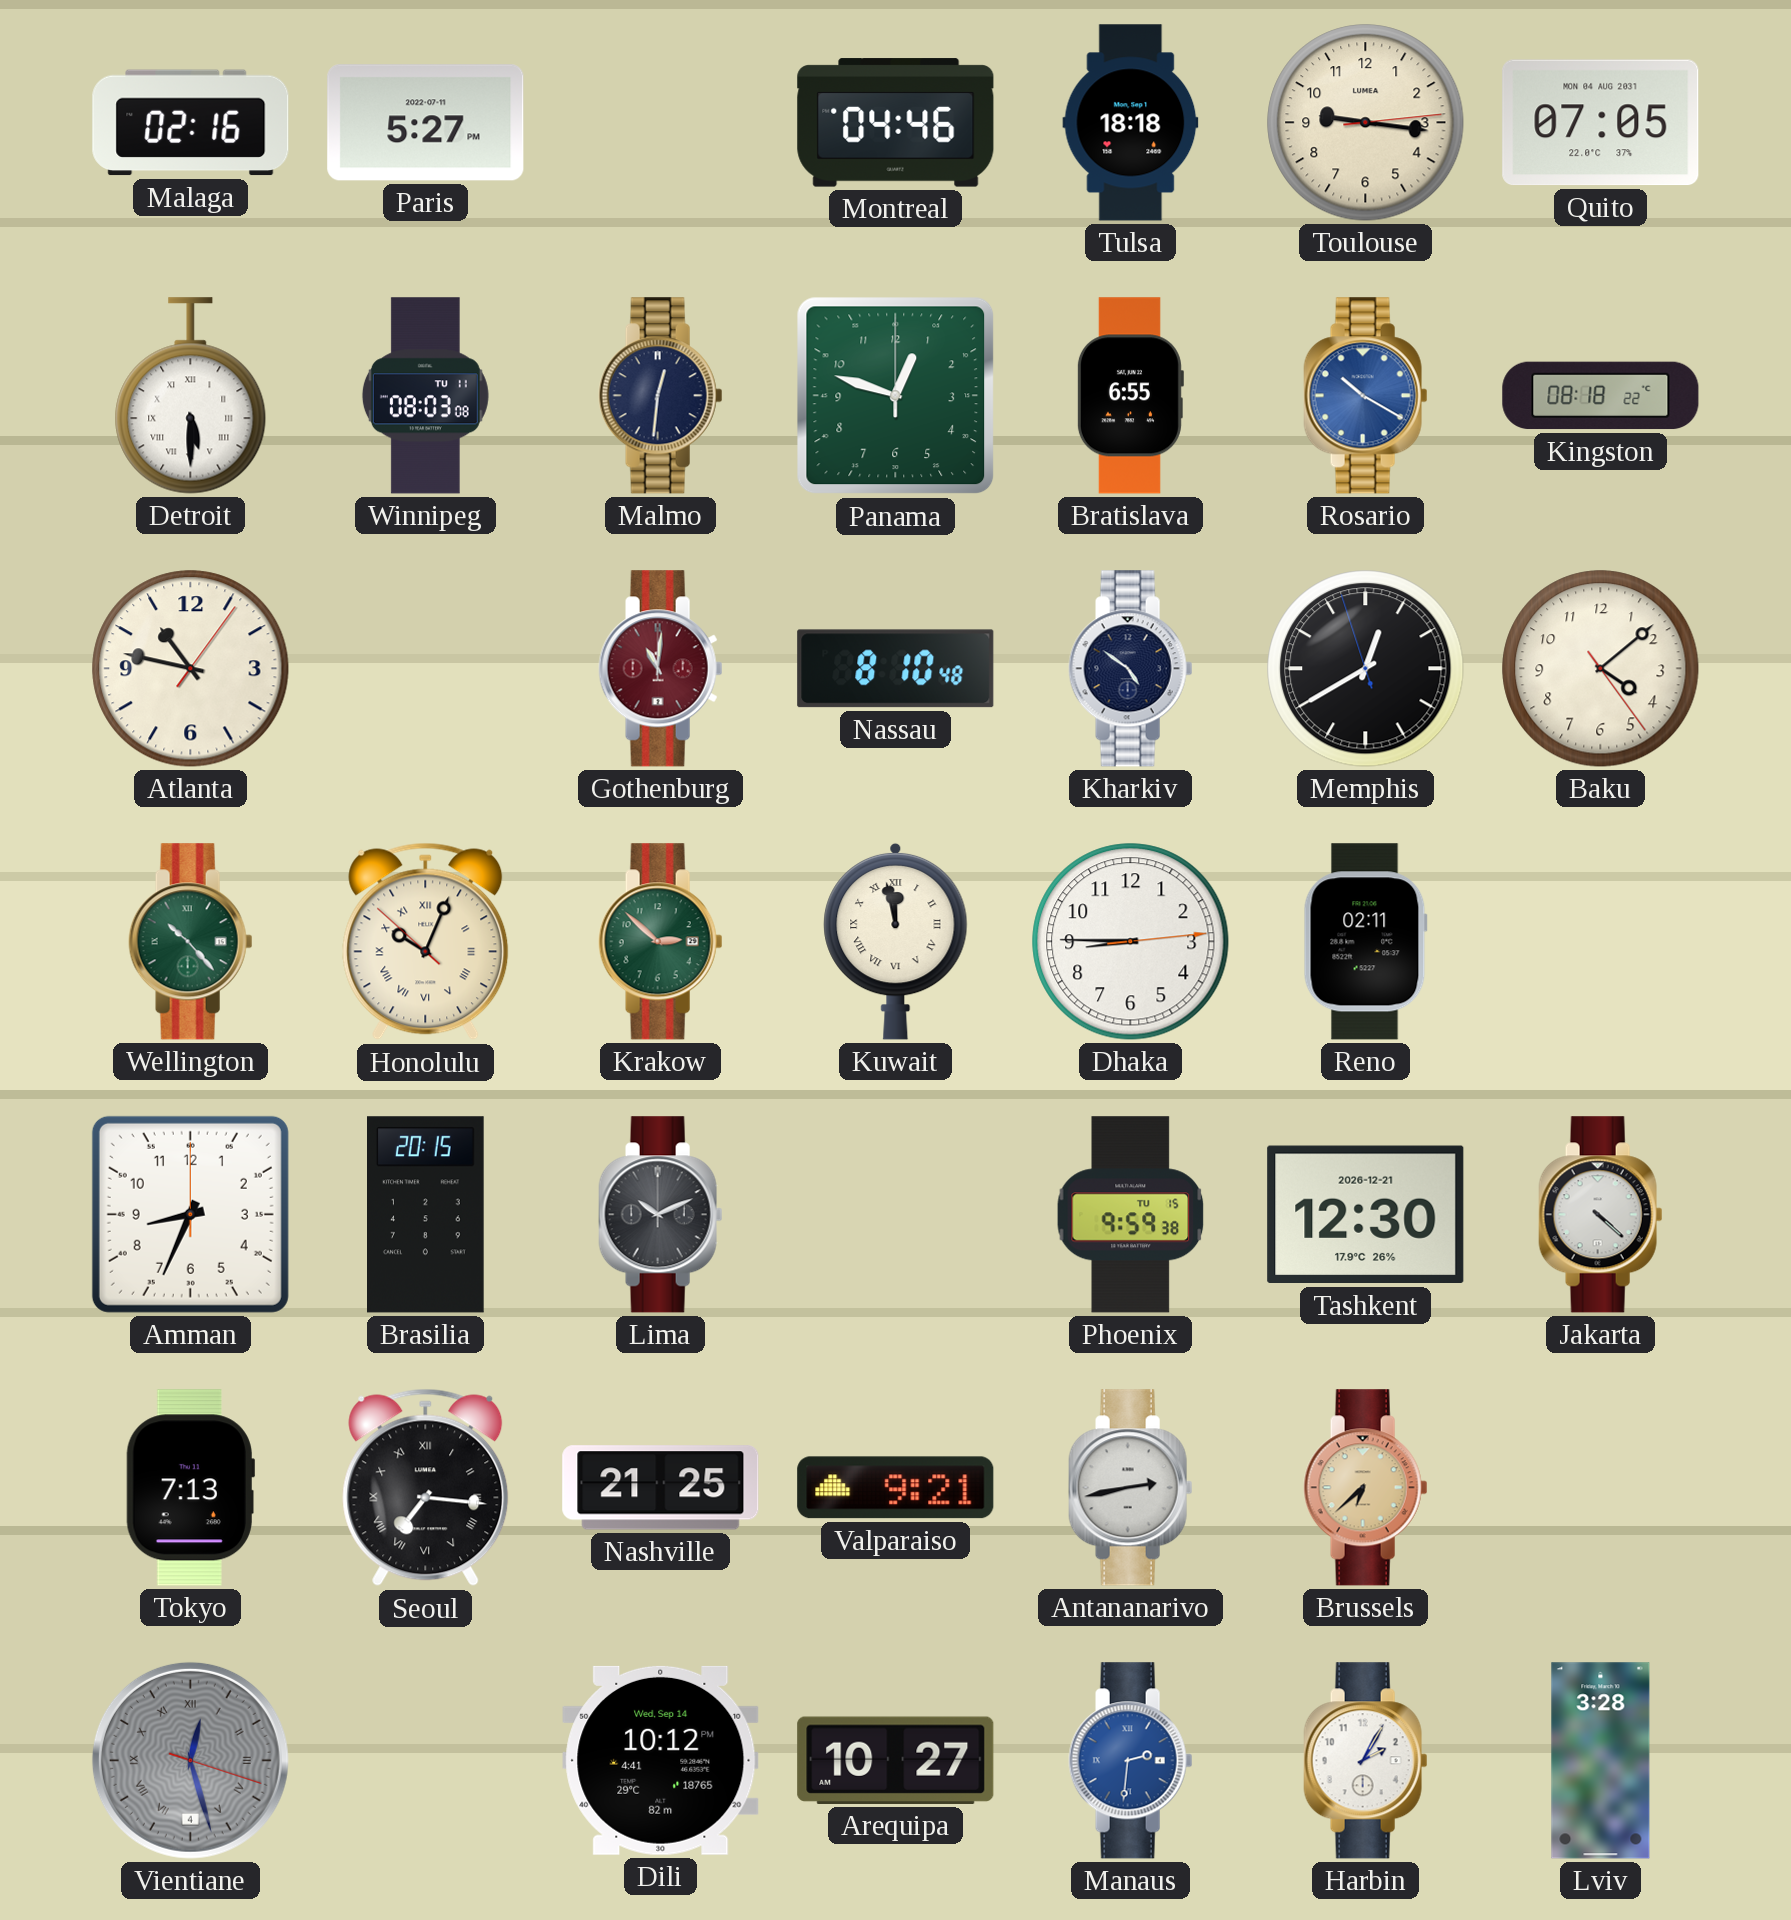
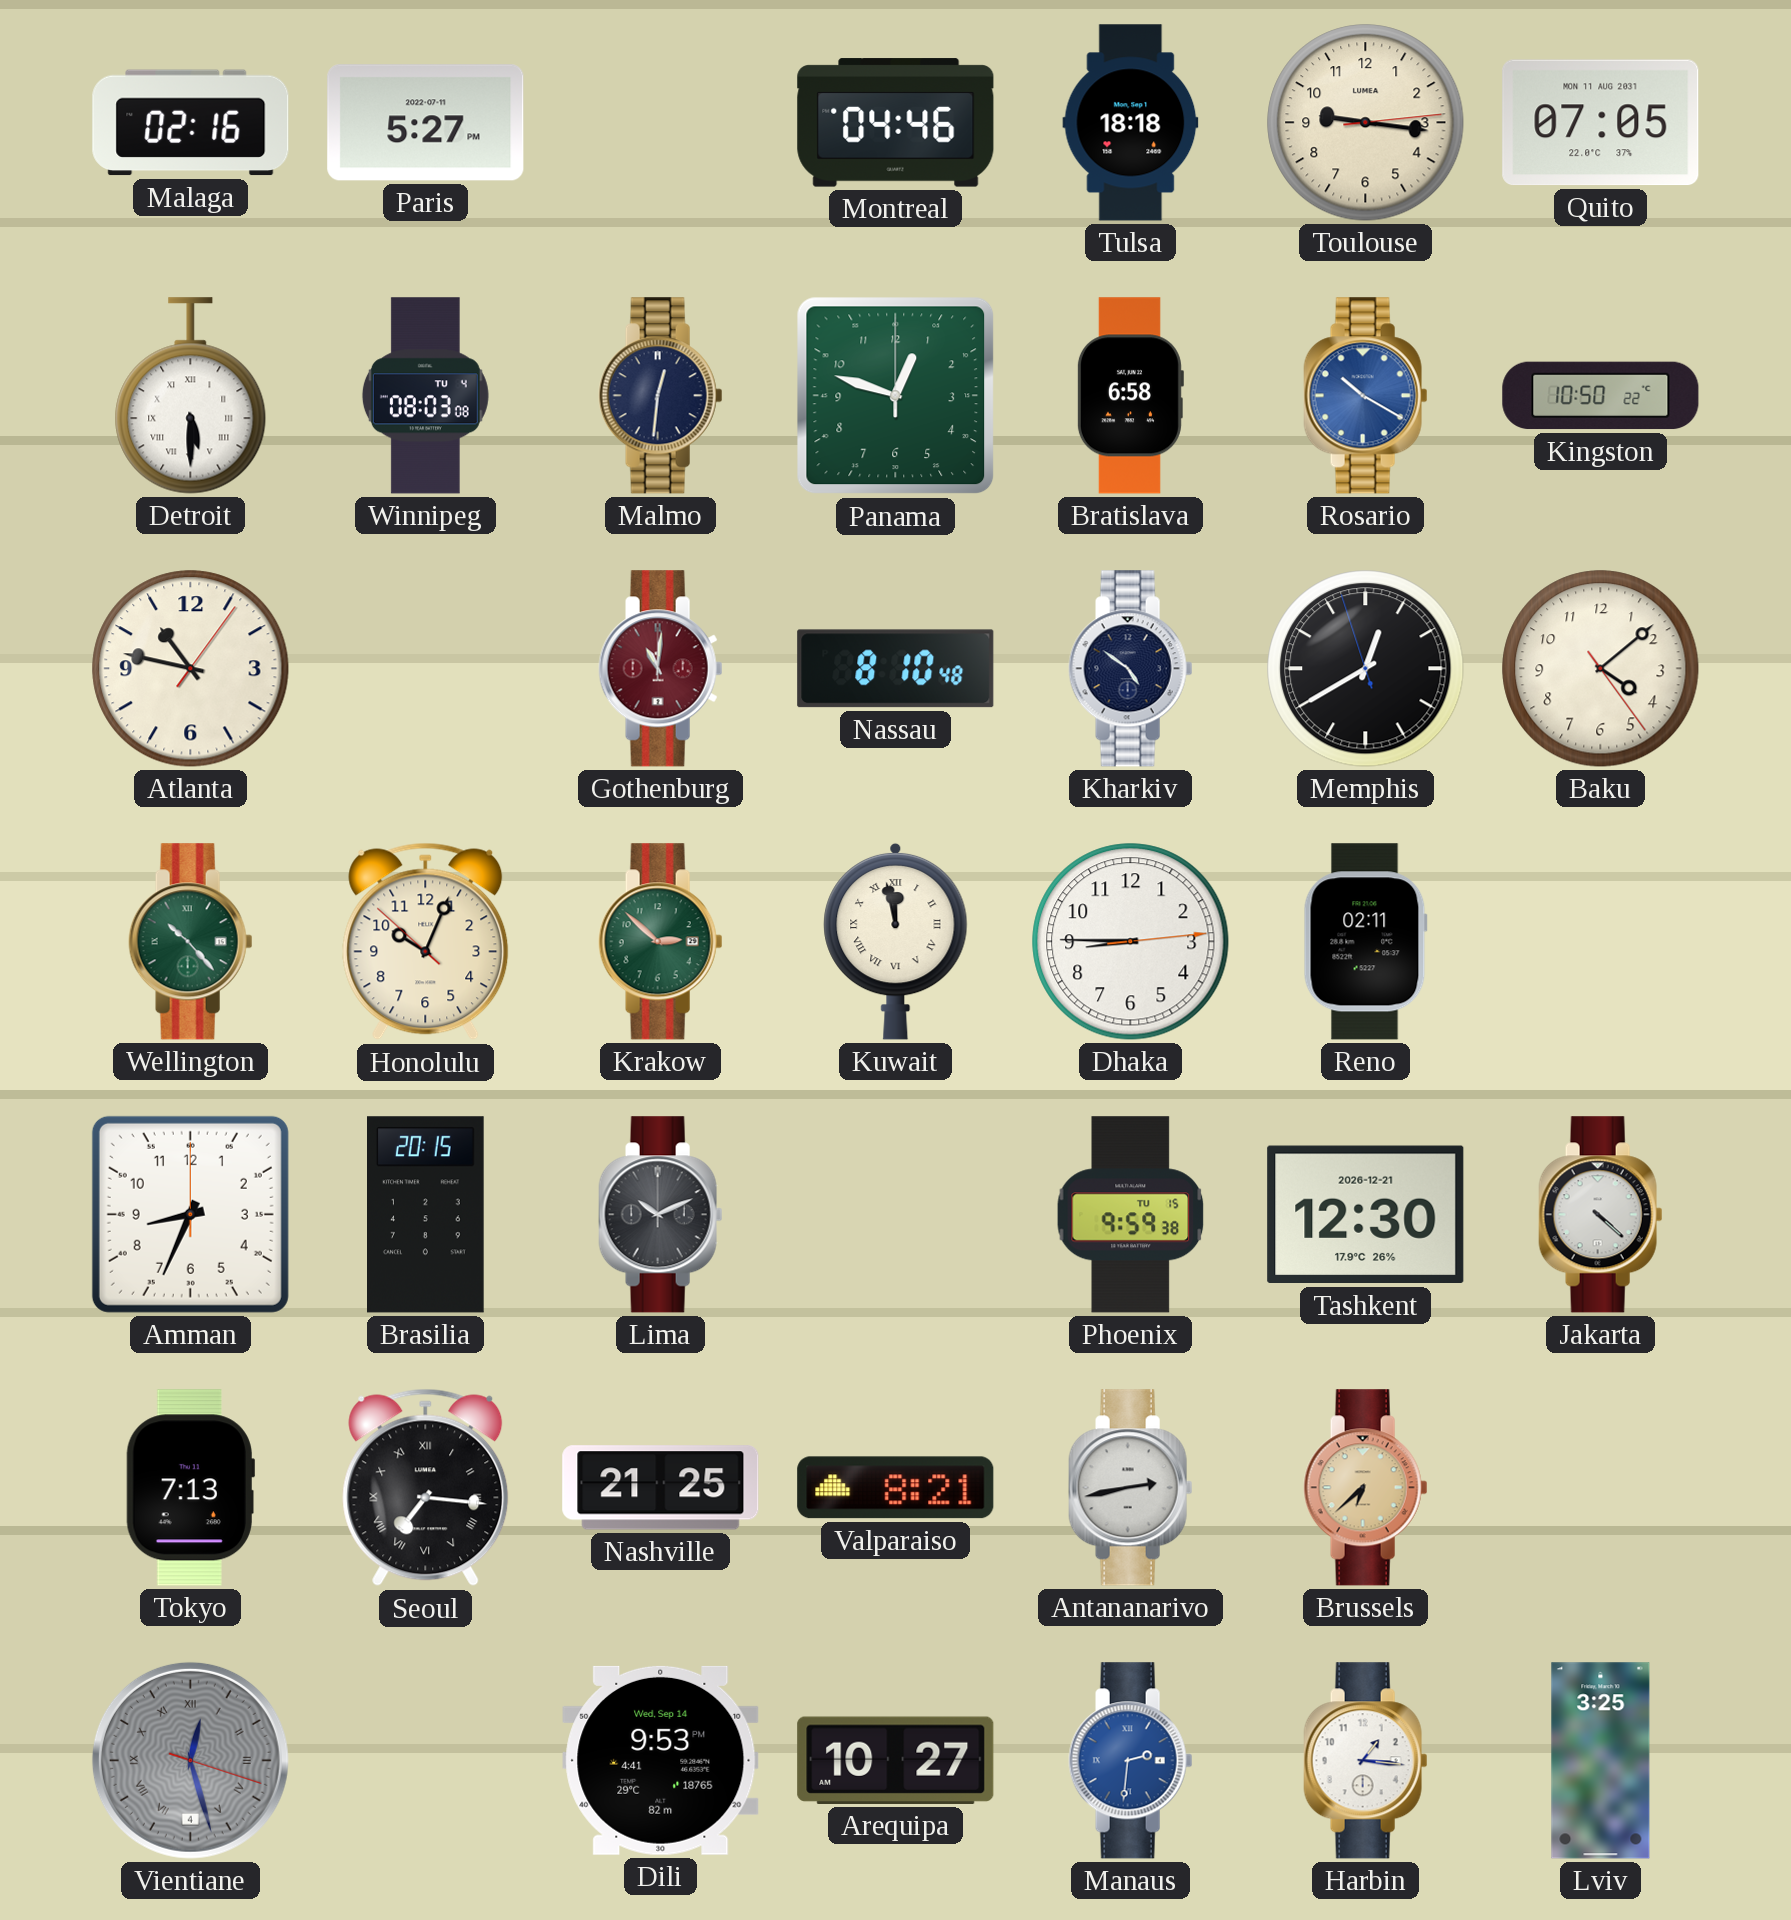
Quito date: MON 04 AUG 2031 -> MON 11 AUG 2031
Winnipeg date: TU 11 -> TU 4
Bratislava: 6:55 -> 6:58
Kingston: 08:18 -> 10:50
Honolulu numerals: Roman -> Arabic
Valparaiso: 9:21 -> 8:21
Dili: 10:12 -> 9:53
Harbin: 2:05 -> 1:16
Lviv: 3:28 -> 3:25
